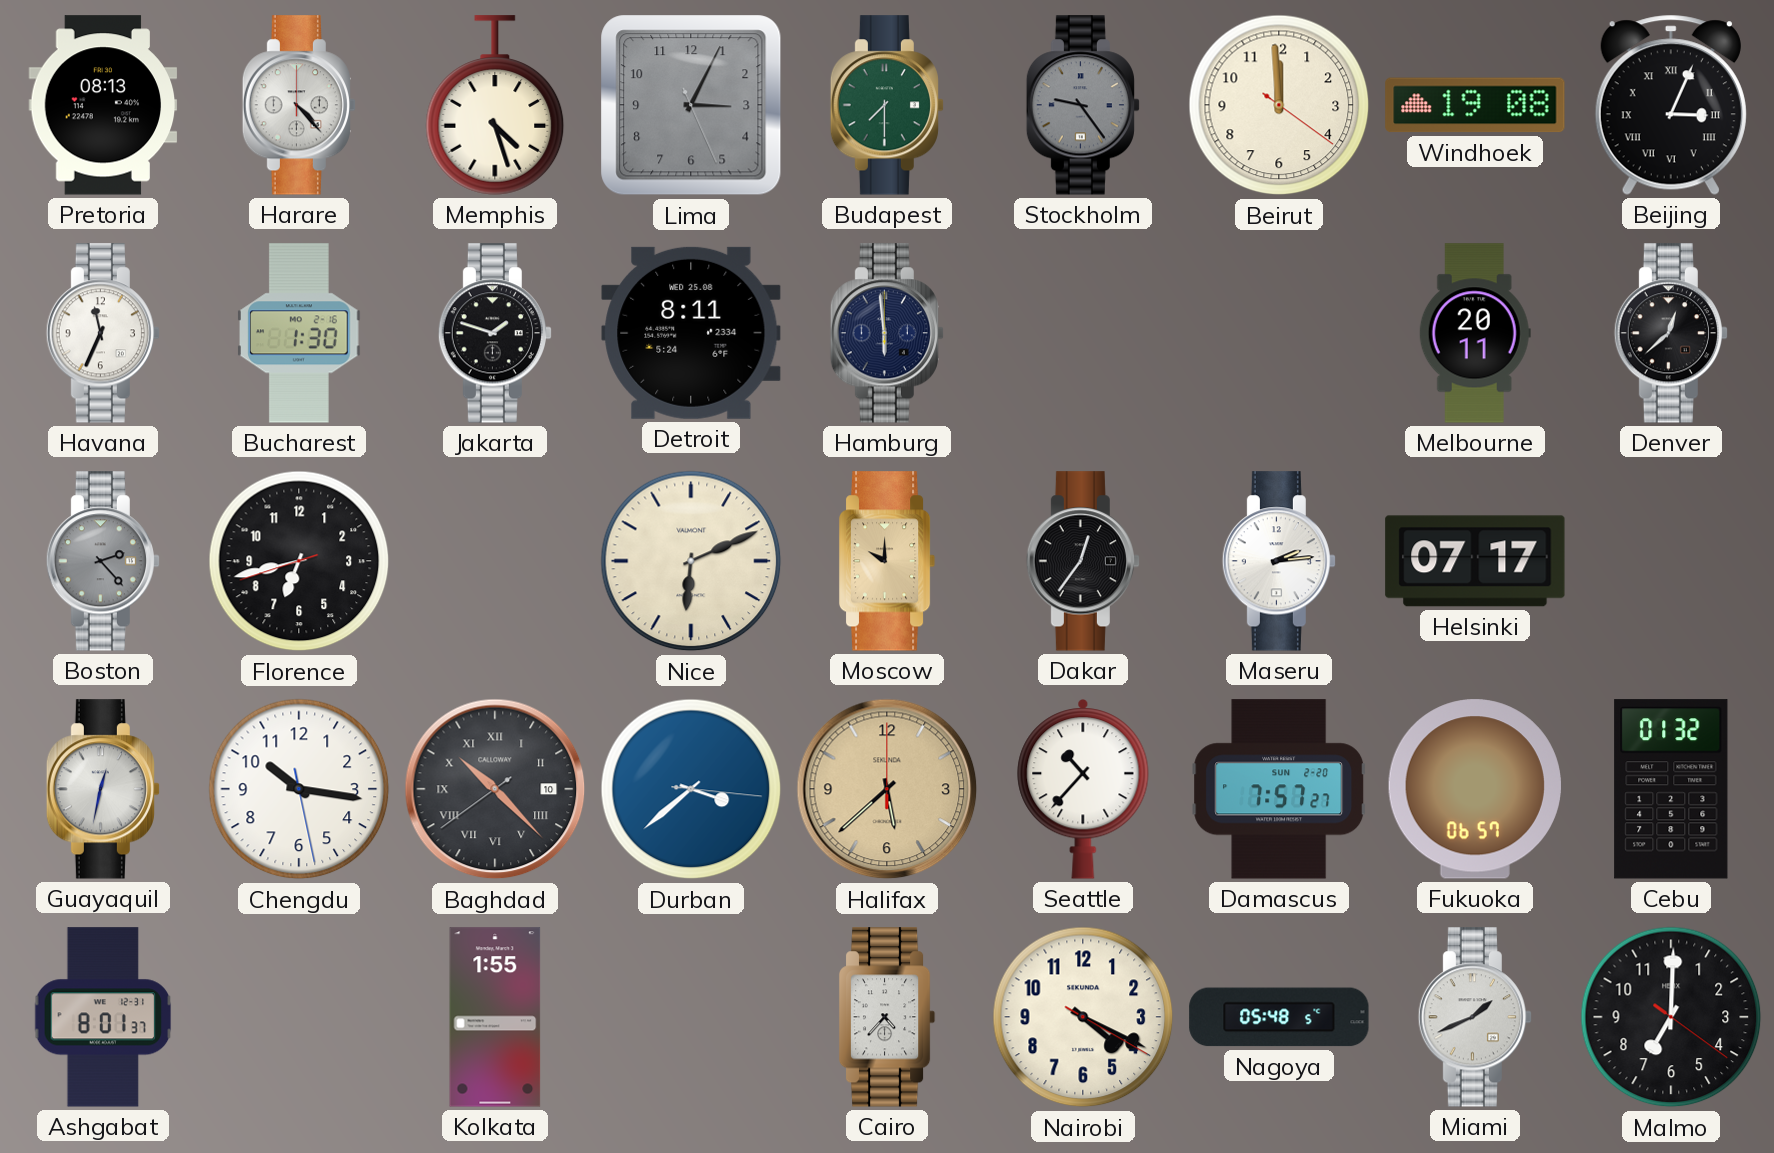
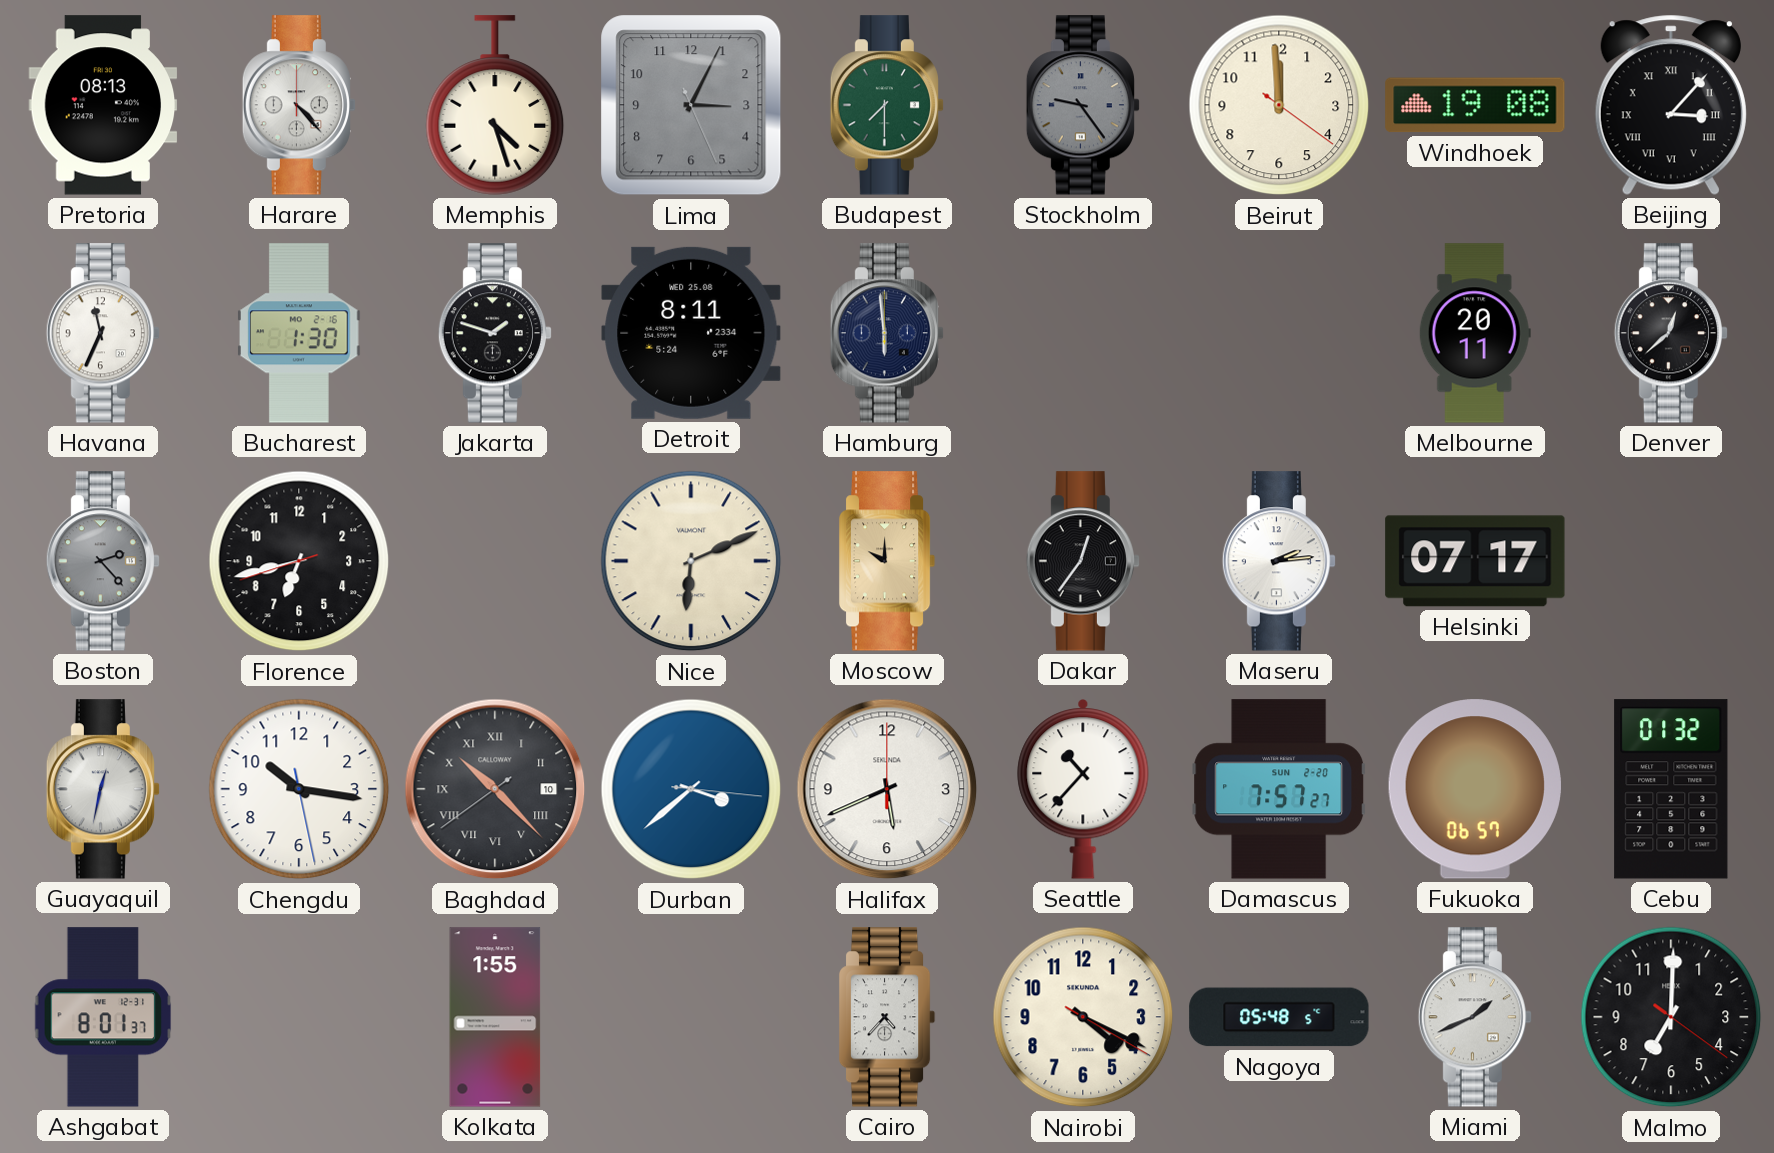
Beijing: 3:04 -> 3:07
Halifax: 5:38 -> 5:41
Halifax dial: champagne -> white
